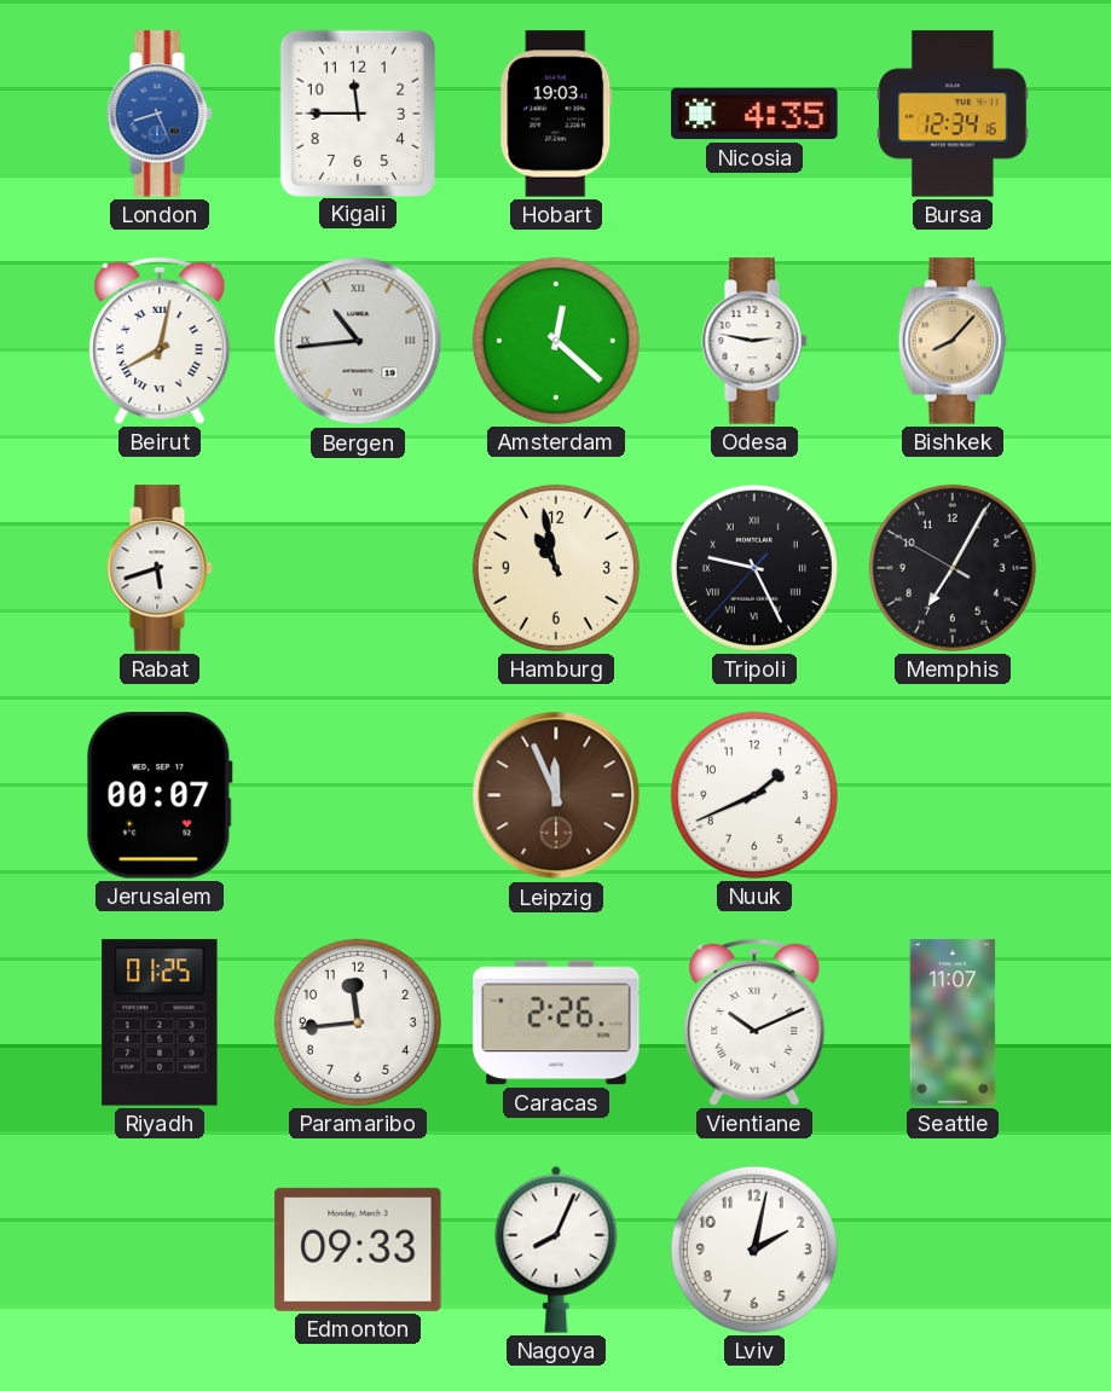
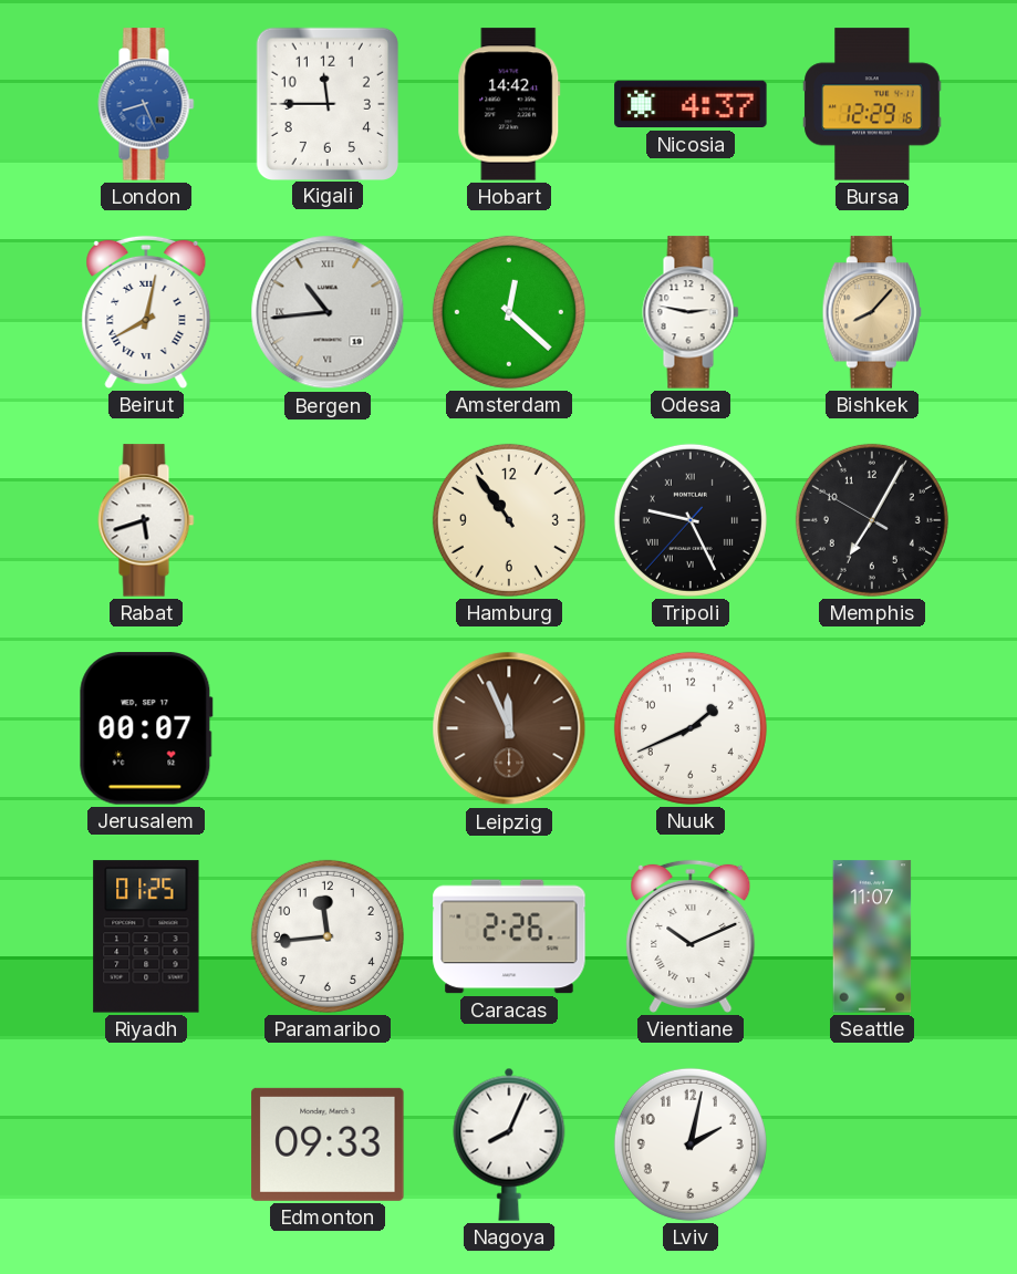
Hobart: 19:03 -> 14:42
Nicosia: 4:35 -> 4:37
Bursa: 12:34 -> 12:29
Hamburg: 10:58 -> 10:54
